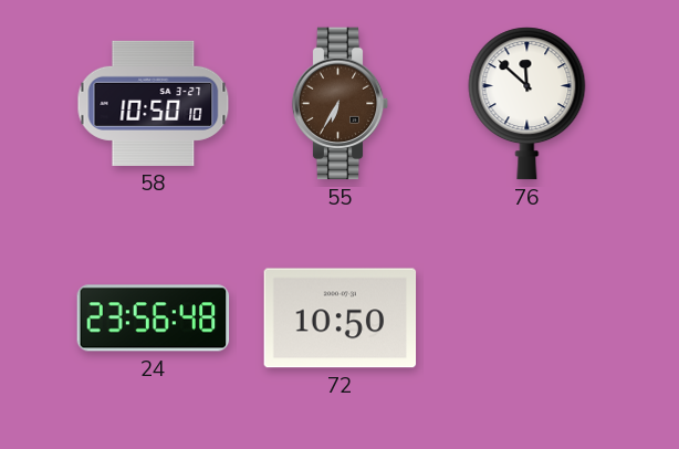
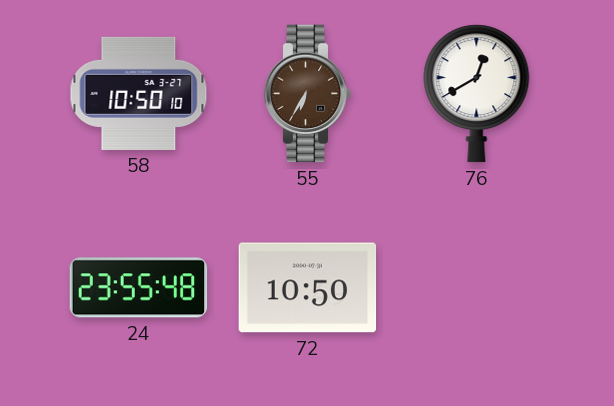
76: 11:52 -> 12:40
24: 23:56 -> 23:55
